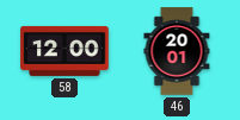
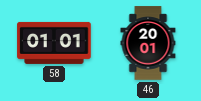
58: 12:00 -> 01:01
